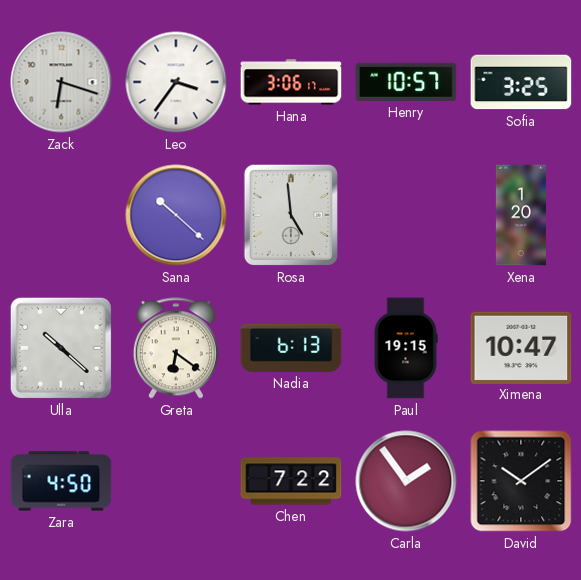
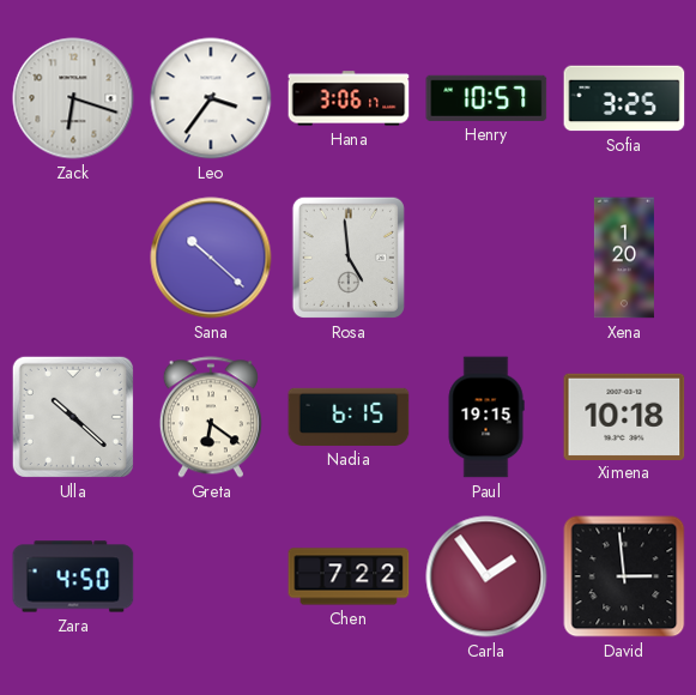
Nadia: 6:13 -> 6:15
Ximena: 10:47 -> 10:18
David: 10:09 -> 2:59
